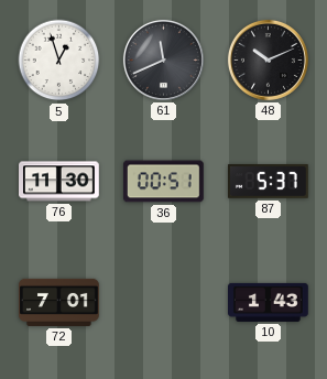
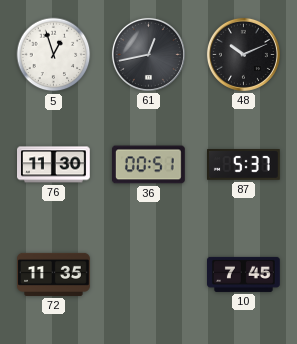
61: 11:41 -> 12:43
72: 7:01 -> 11:35
10: 1:43 -> 7:45
